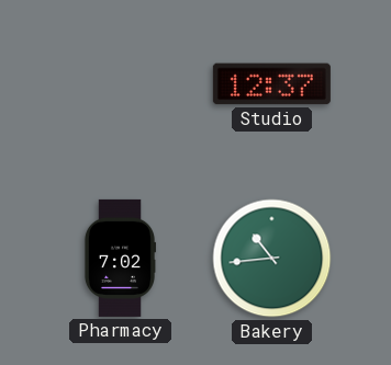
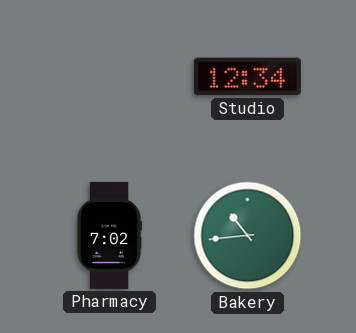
Studio: 12:37 -> 12:34
